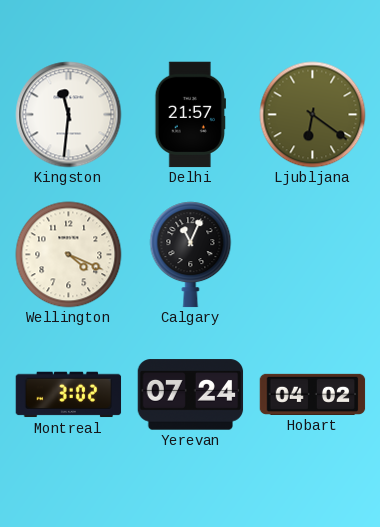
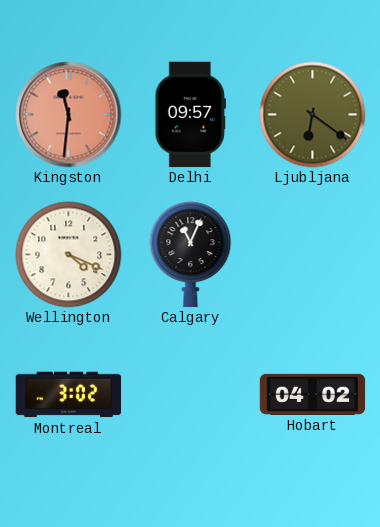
Kingston dial: white -> salmon
Delhi: 21:57 -> 09:57
Yerevan: 07:24 -> none
